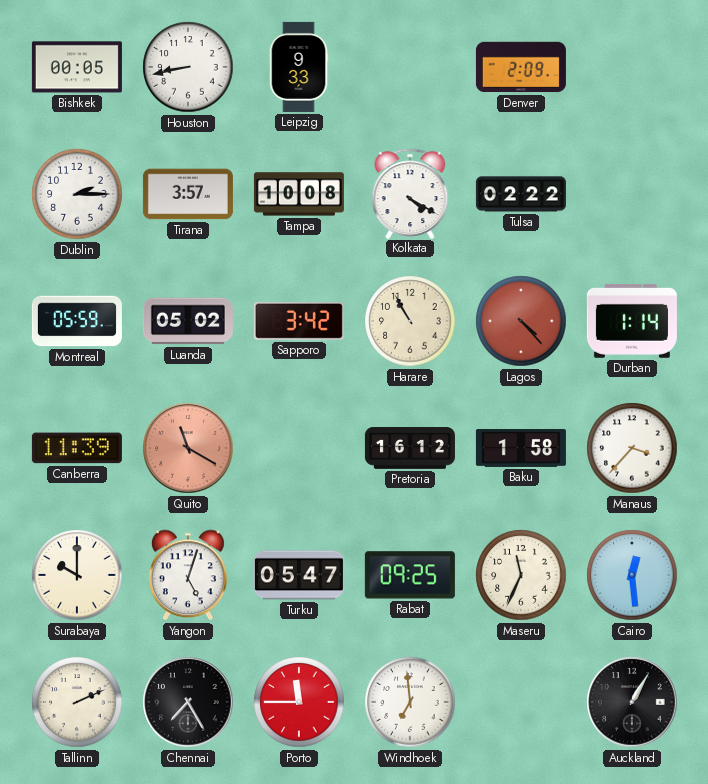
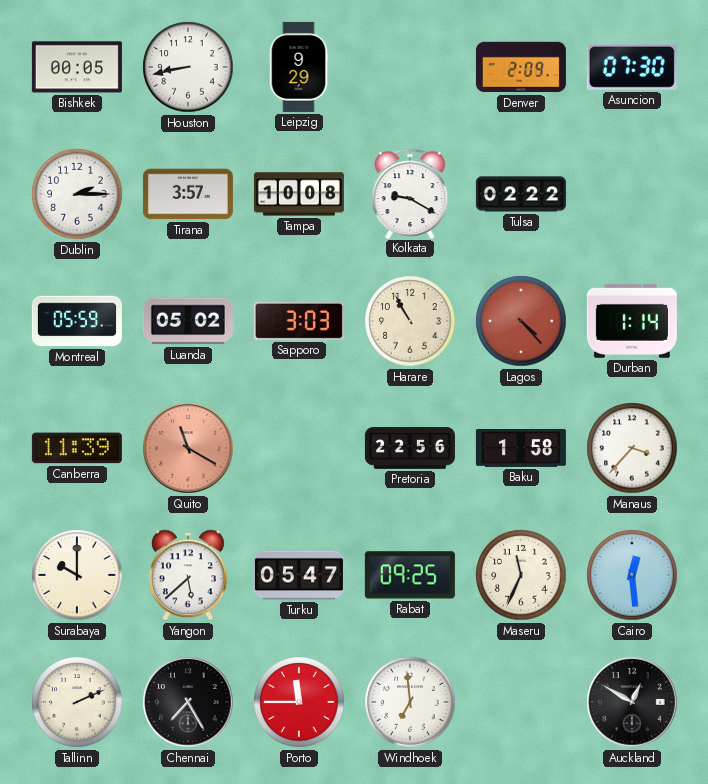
Leipzig: 9:33 -> 9:29
Asuncion: none -> 07:30
Kolkata: 4:20 -> 9:20
Sapporo: 3:42 -> 3:03
Pretoria: 16:12 -> 22:56
Yangon: 5:03 -> 5:38
Auckland: 1:05 -> 12:50
